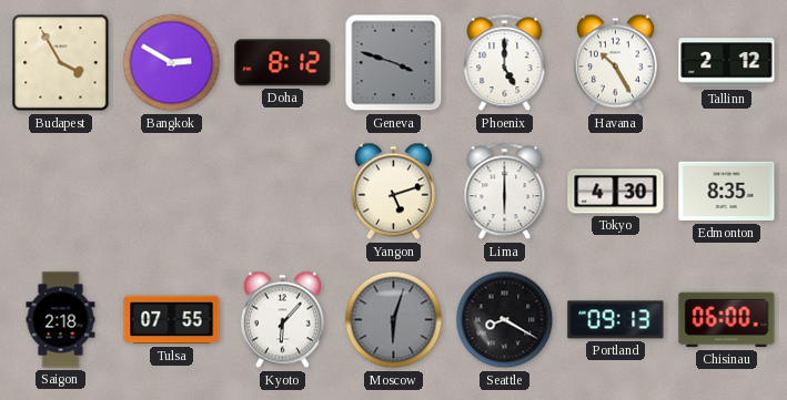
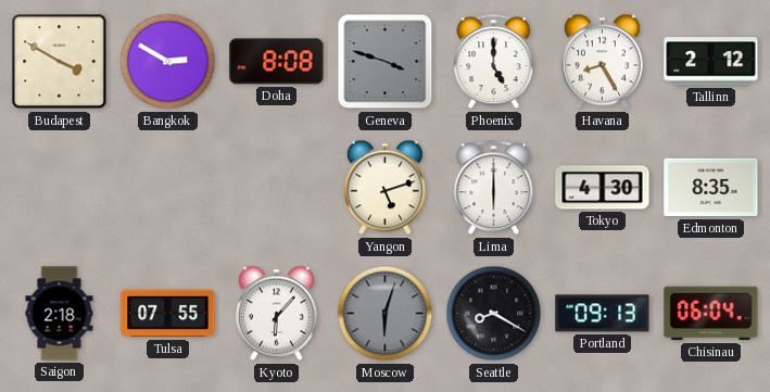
Budapest: 3:55 -> 3:50
Doha: 8:12 -> 8:08
Havana: 10:25 -> 8:25
Chisinau: 06:00 -> 06:04
